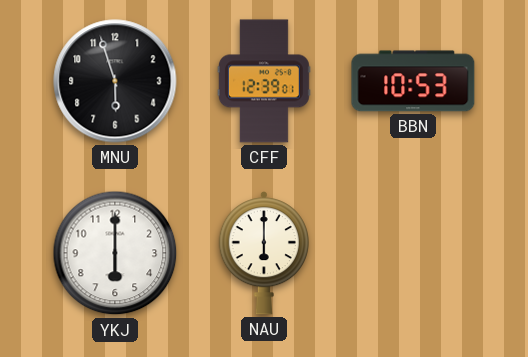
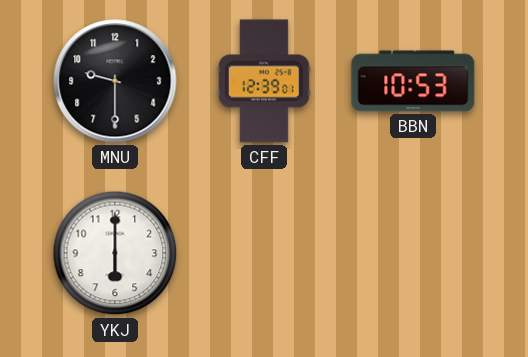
MNU: 5:57 -> 9:30
NAU: 6:00 -> none
